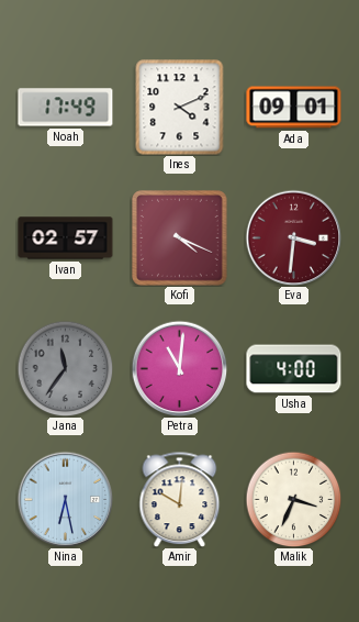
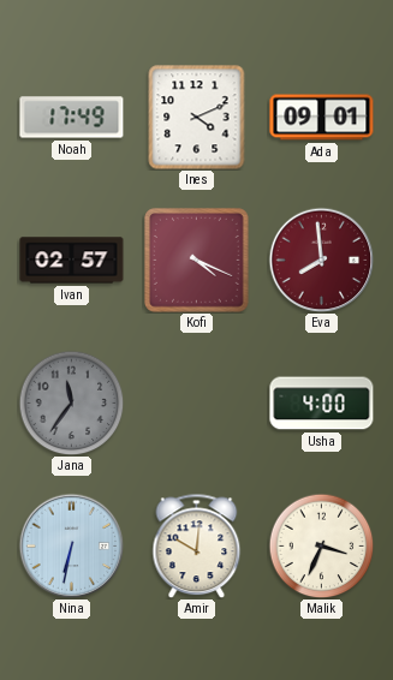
Eva: 3:31 -> 7:59
Petra: 11:01 -> none
Nina: 6:28 -> 6:32
